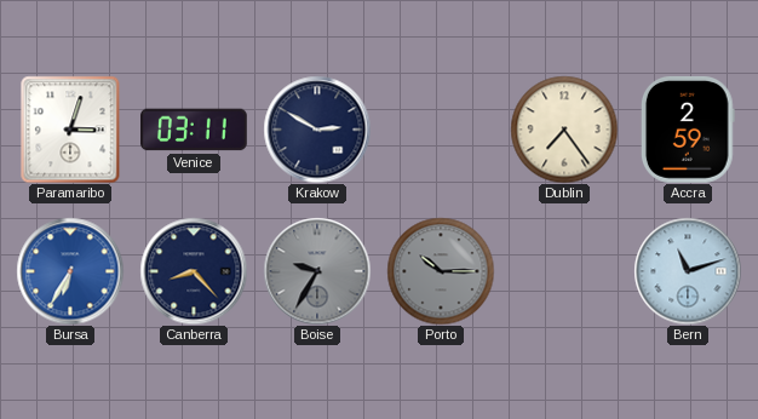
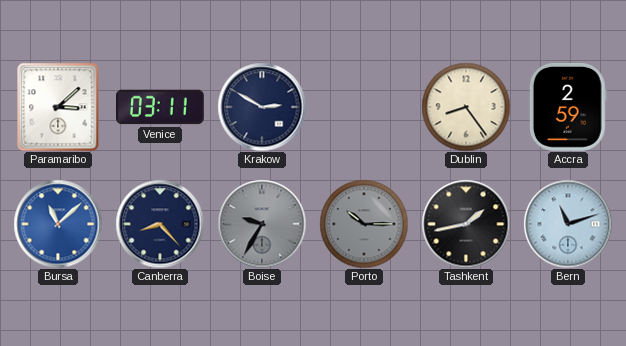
Paramaribo: 3:03 -> 3:08
Dublin: 7:24 -> 8:24
Bursa: 6:35 -> 11:08
Tashkent: none -> 1:43
